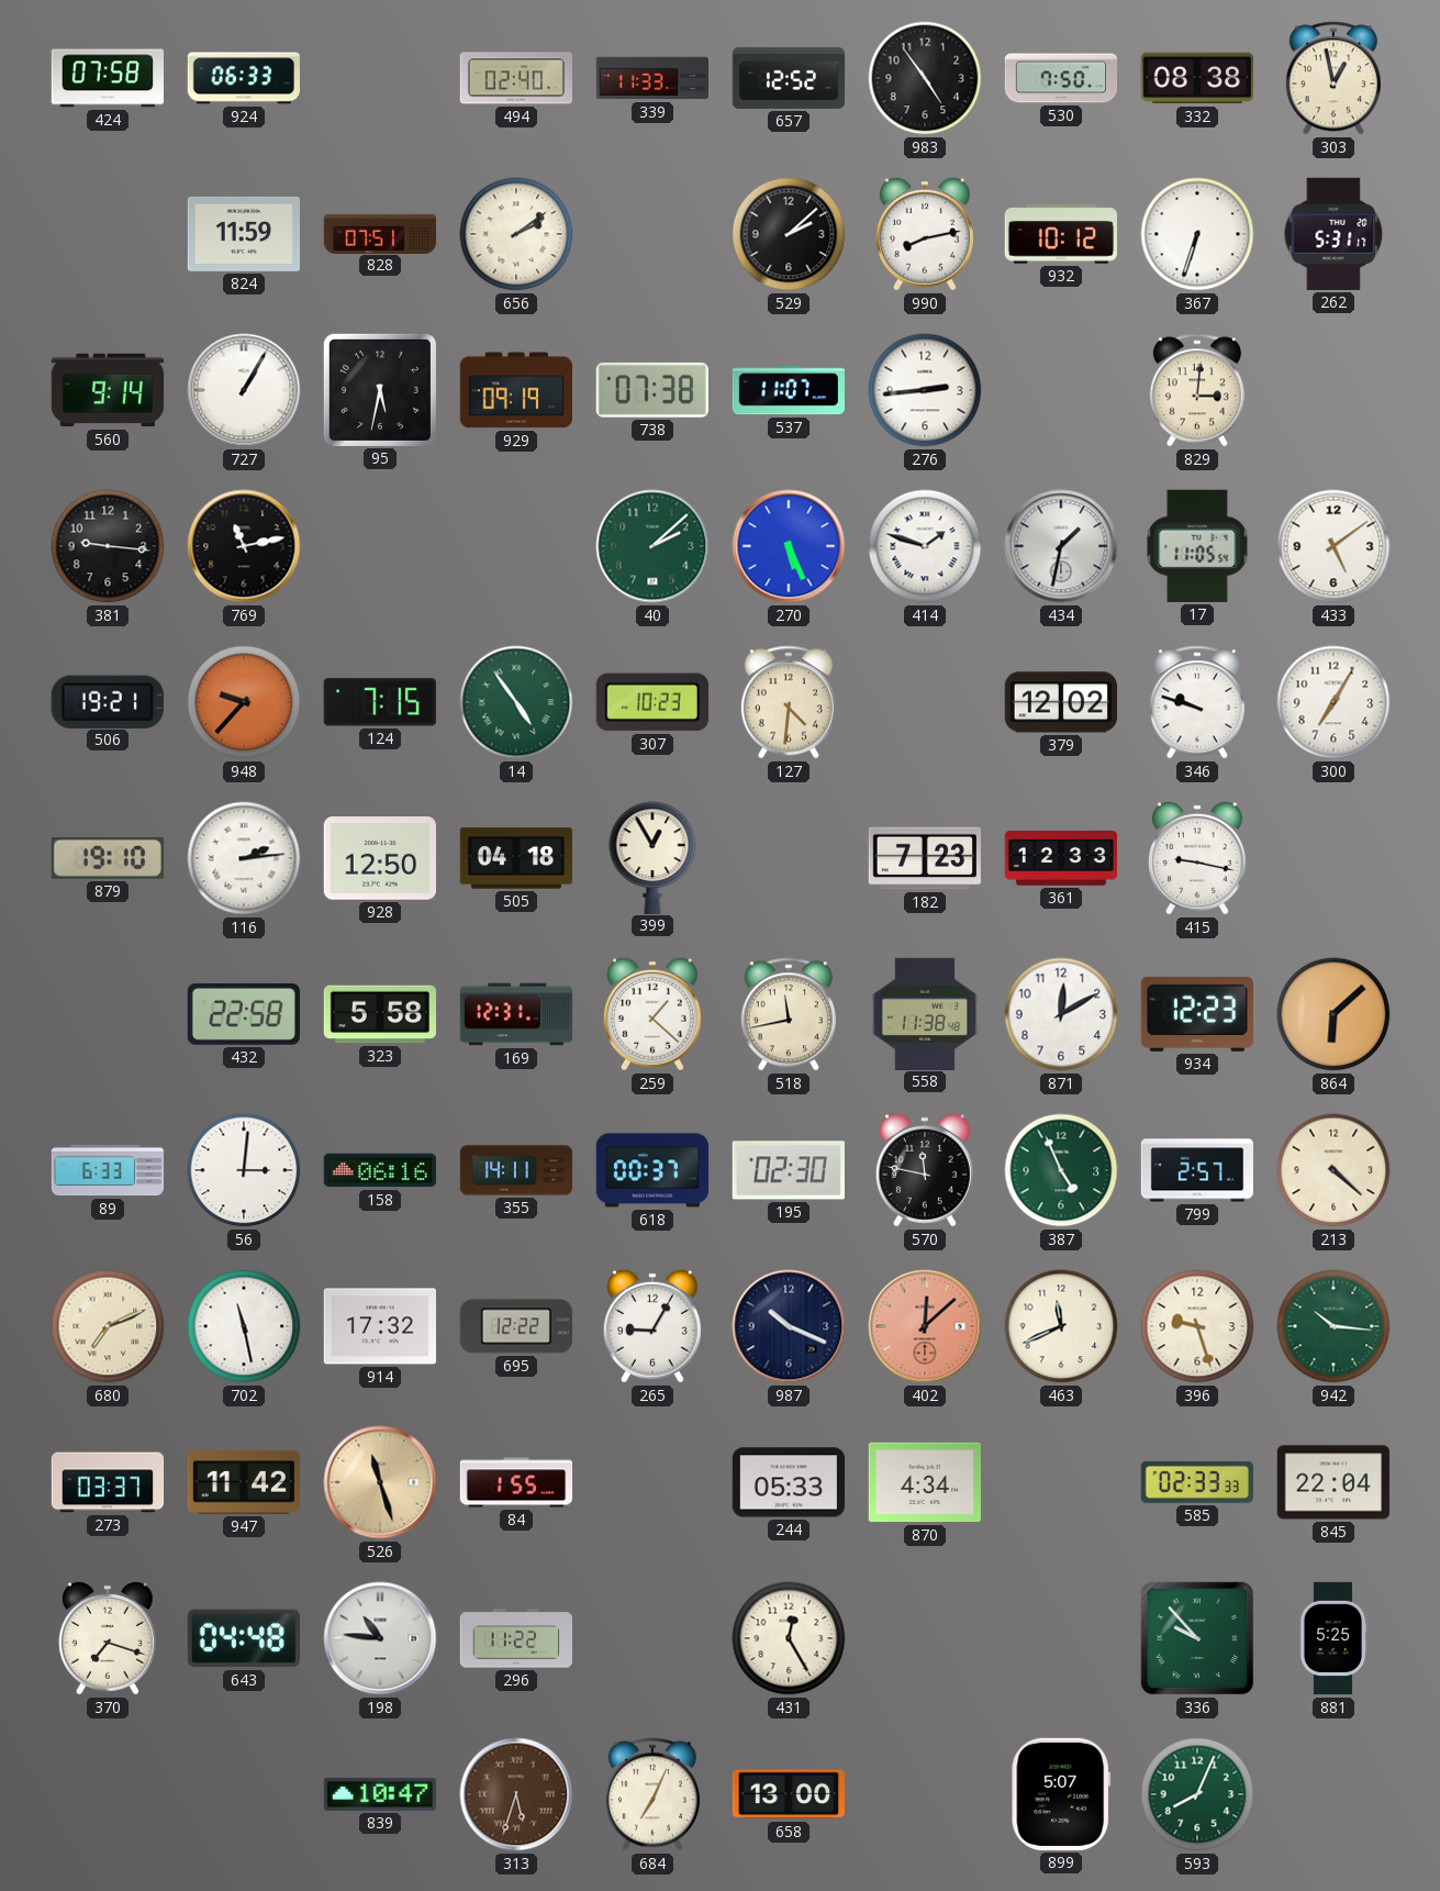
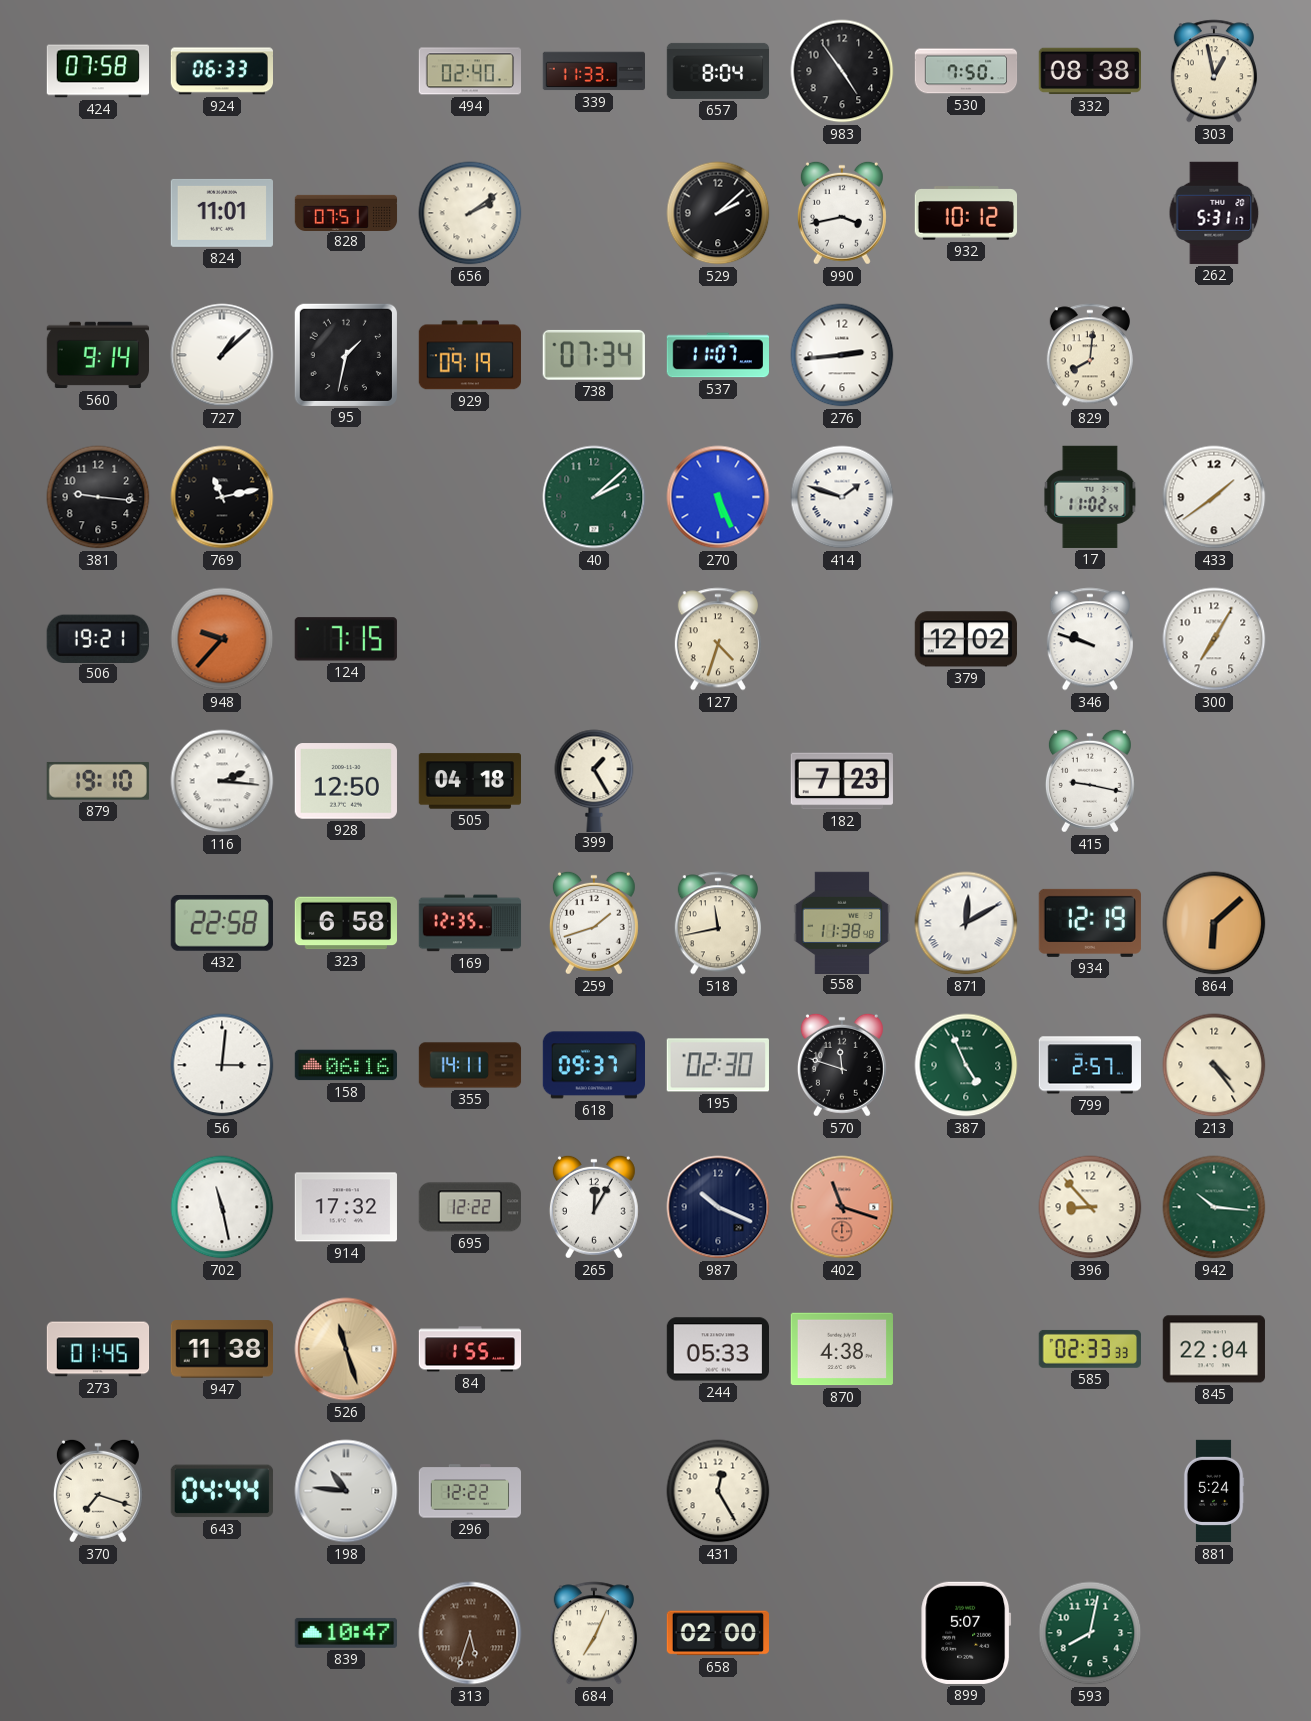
657: 12:52 -> 8:04
824: 11:59 -> 11:01
990: 8:13 -> 3:43
367: 6:33 -> none
727: 1:05 -> 1:08
95: 5:32 -> 1:32
738: 07:38 -> 07:34
829: 3:01 -> 8:01
434: 1:32 -> none
17: 11:05 -> 11:02
433: 5:09 -> 1:39
14: 4:54 -> none
307: 10:23 -> none
127: 4:31 -> 4:33
116: 2:14 -> 2:16
399: 12:55 -> 1:25
361: 12:33 -> none
323: 5:58 -> 6:58
169: 12:31 -> 12:35
259: 1:22 -> 1:42
871 numerals: Arabic -> Roman
934: 12:23 -> 12:19
89: 6:33 -> none
618: 00:37 -> 09:37
570: 11:47 -> 11:48
213: 4:22 -> 4:24
680: 7:11 -> none
265: 9:05 -> 12:05
402: 12:08 -> 11:18
463: 11:41 -> none
396: 9:27 -> 8:53
273: 03:37 -> 01:45
947: 11:42 -> 11:38
870: 4:34 -> 4:38
643: 04:48 -> 04:44
296: 11:22 -> 12:22
336: 9:53 -> none
881: 5:25 -> 5:24
658: 13:00 -> 02:00
593: 8:04 -> 8:02
